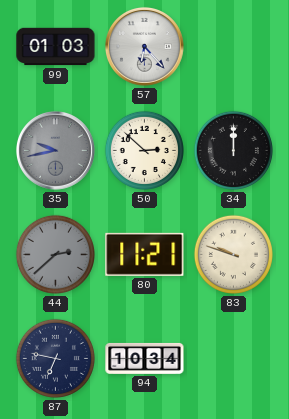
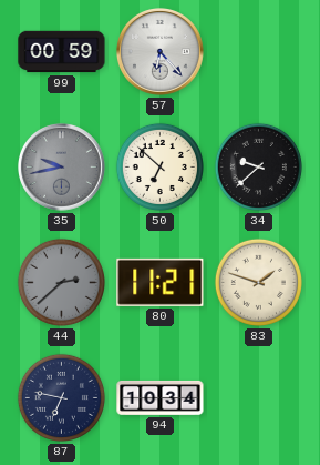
99: 01:03 -> 00:59
50: 2:52 -> 6:52
34: 12:00 -> 9:38
83: 9:48 -> 1:48
